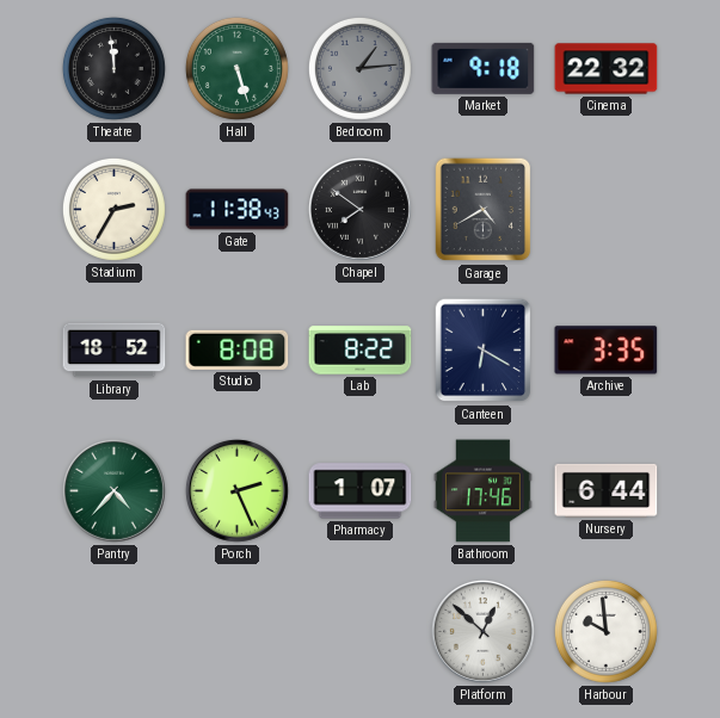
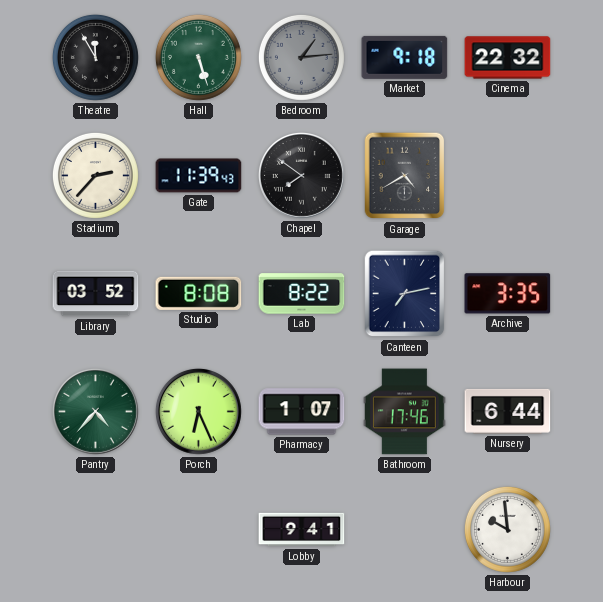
Theatre: 11:59 -> 11:55
Stadium: 2:35 -> 2:37
Gate: 11:38 -> 11:39
Library: 18:52 -> 03:52
Canteen: 6:20 -> 7:13
Porch: 2:26 -> 6:26
Lobby: none -> 9:41
Platform: 12:52 -> none
